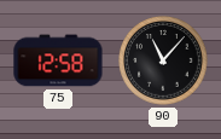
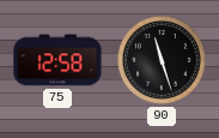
90: 11:07 -> 11:27
